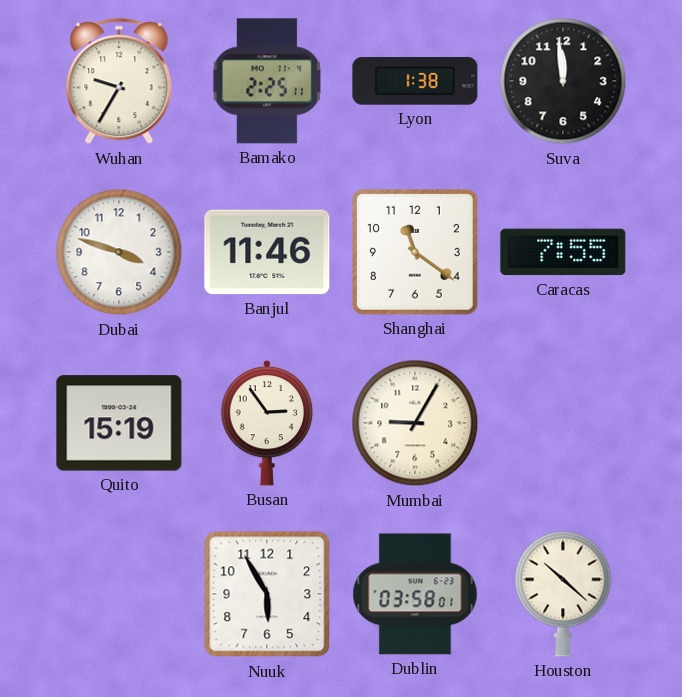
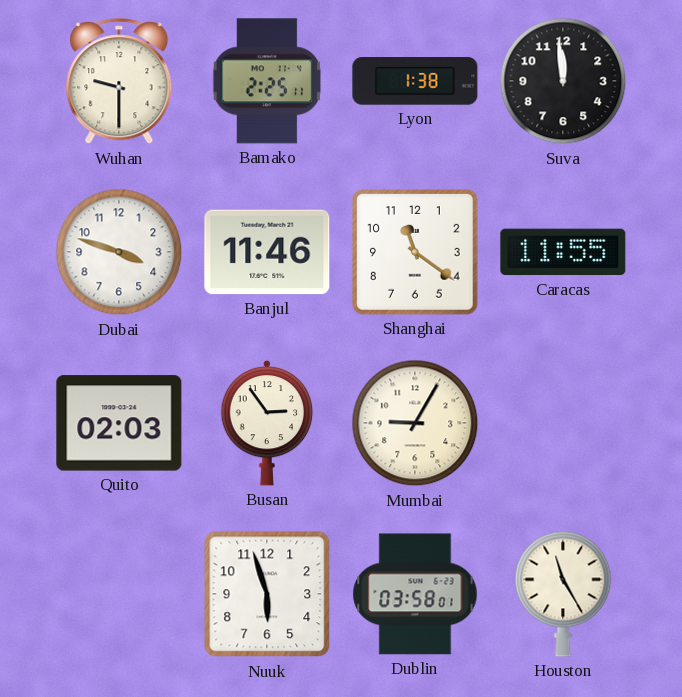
Wuhan: 9:35 -> 9:30
Caracas: 7:55 -> 11:55
Quito: 15:19 -> 02:03
Nuuk: 5:55 -> 5:57
Houston: 10:22 -> 11:25
